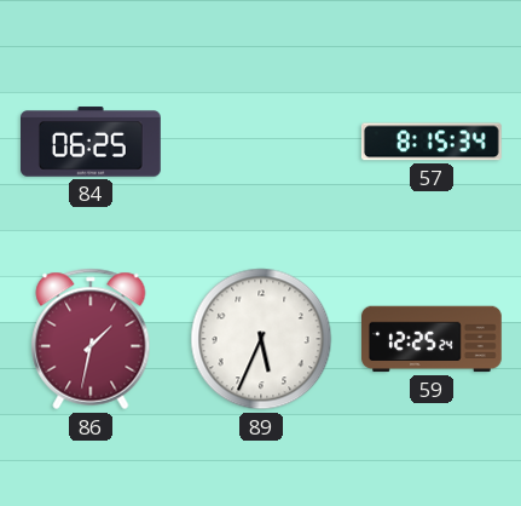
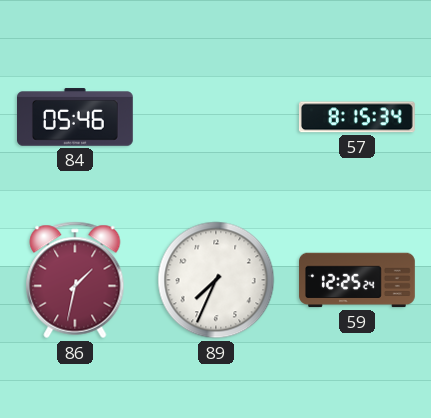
84: 06:25 -> 05:46
89: 5:34 -> 7:34
